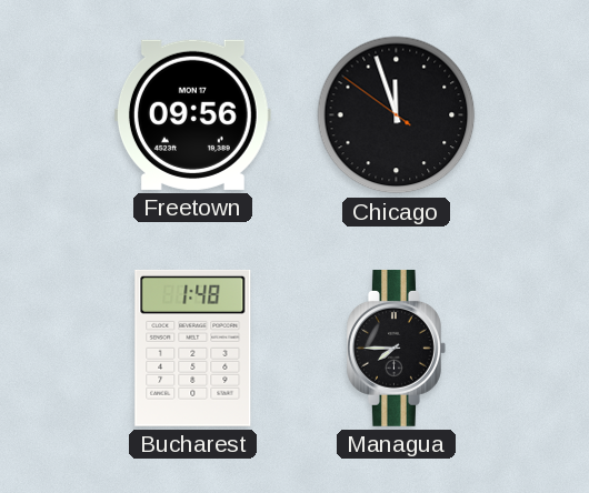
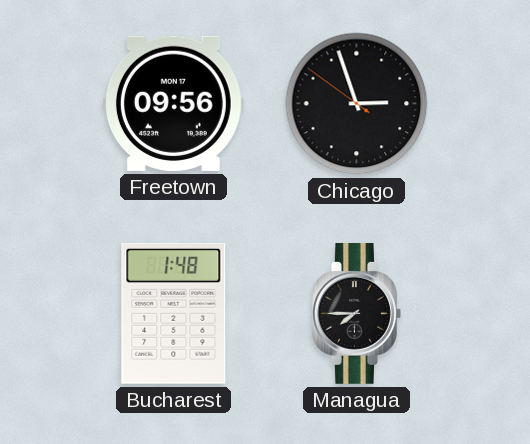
Chicago: 11:56 -> 2:56
